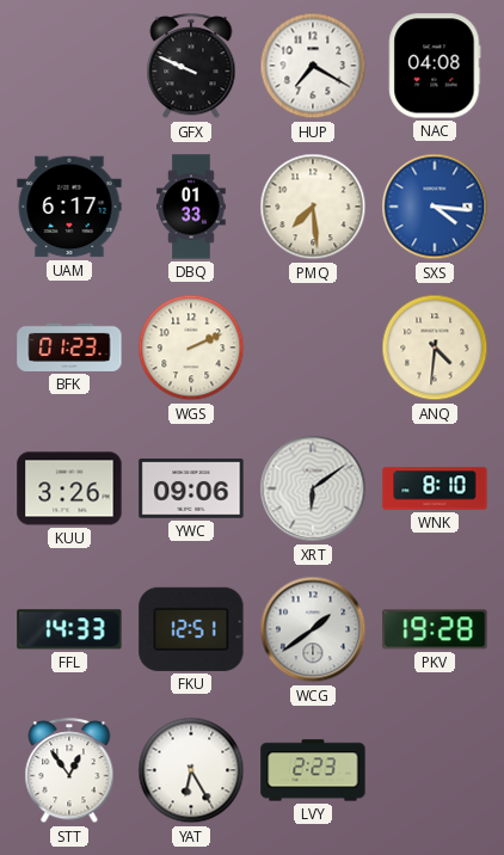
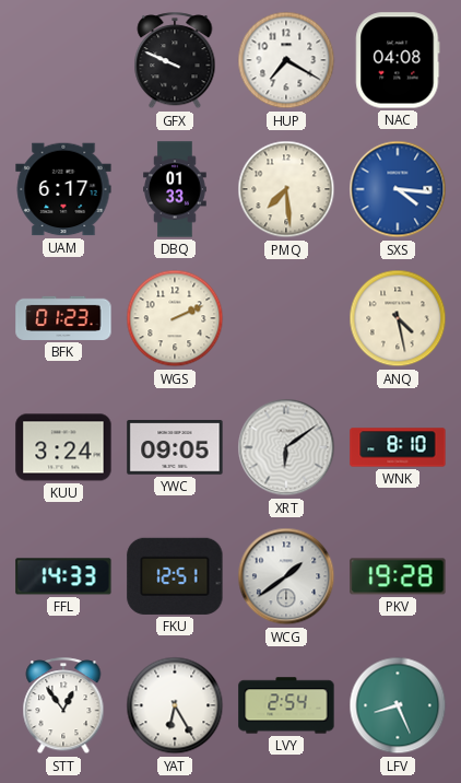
ANQ: 4:31 -> 4:28
KUU: 3:26 -> 3:24
YWC: 09:06 -> 09:05
LVY: 2:23 -> 2:54
LFV: none -> 8:26
